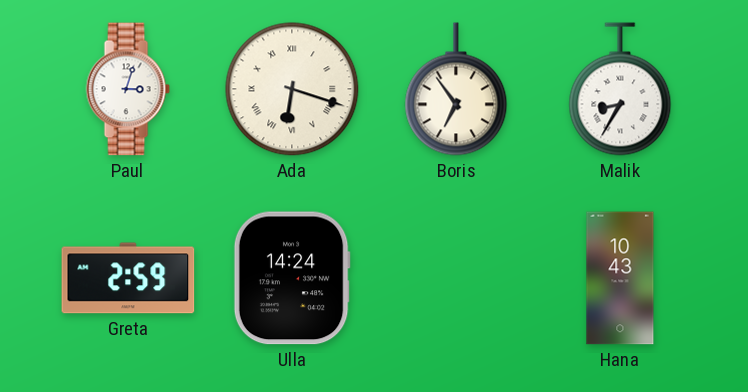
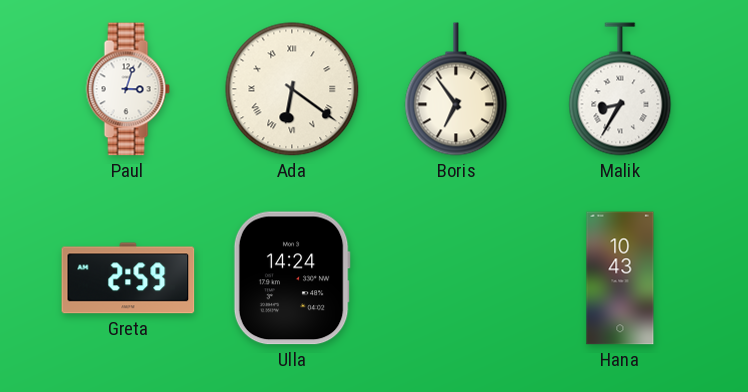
Ada: 6:18 -> 6:21
